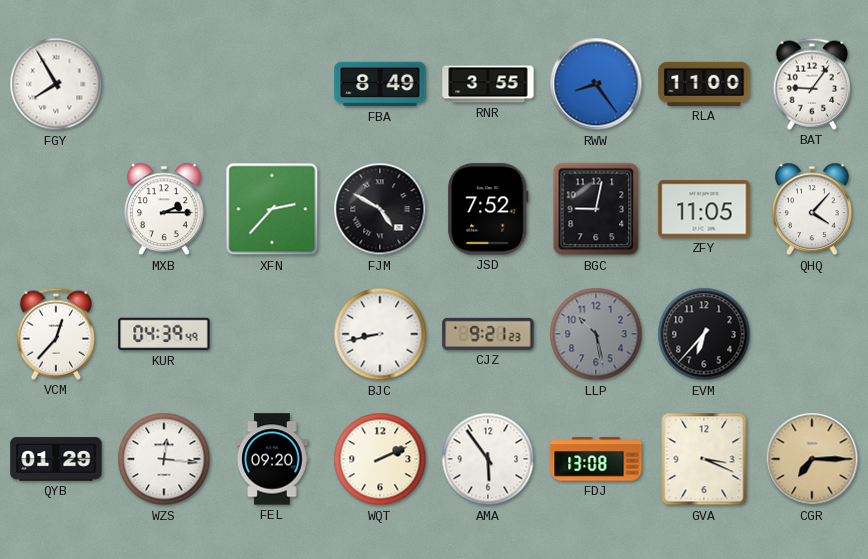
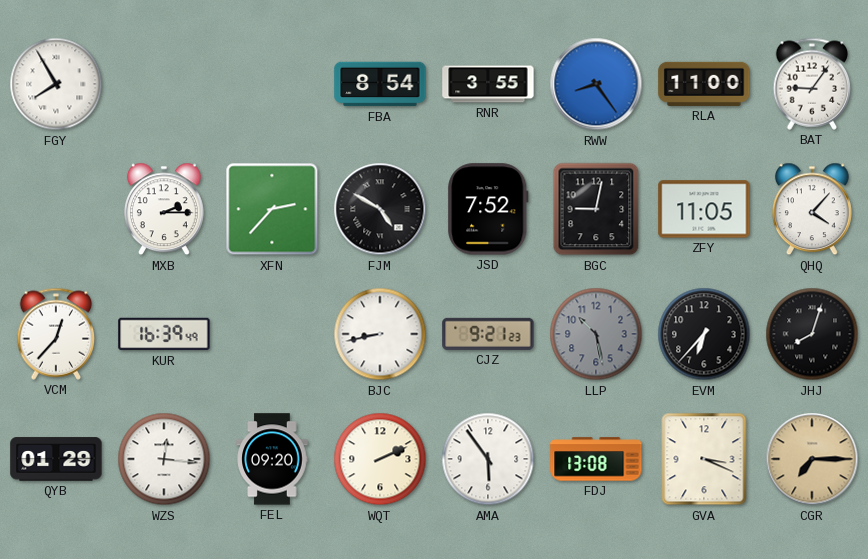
FBA: 8:49 -> 8:54
KUR: 04:39 -> 16:39
JHJ: none -> 8:03
